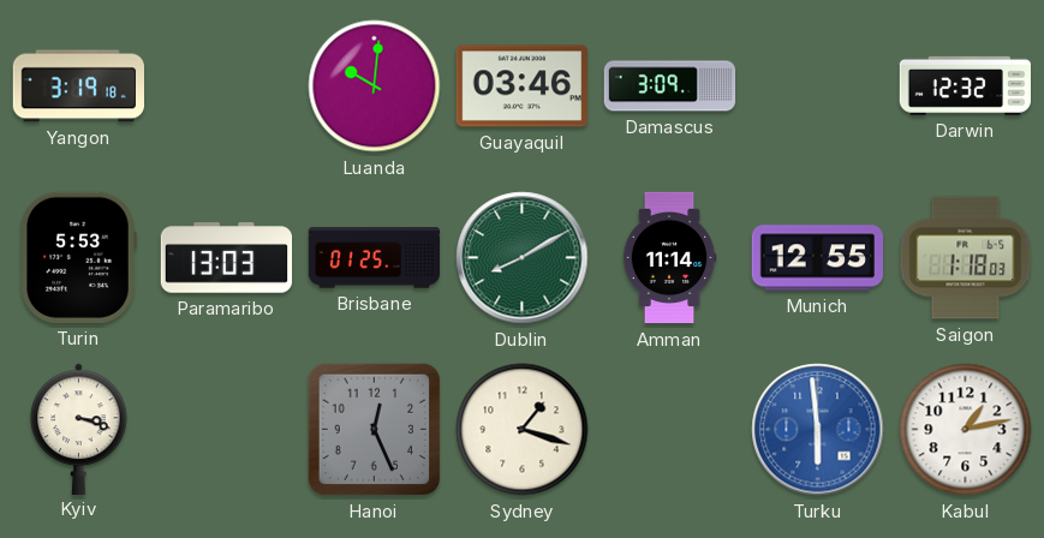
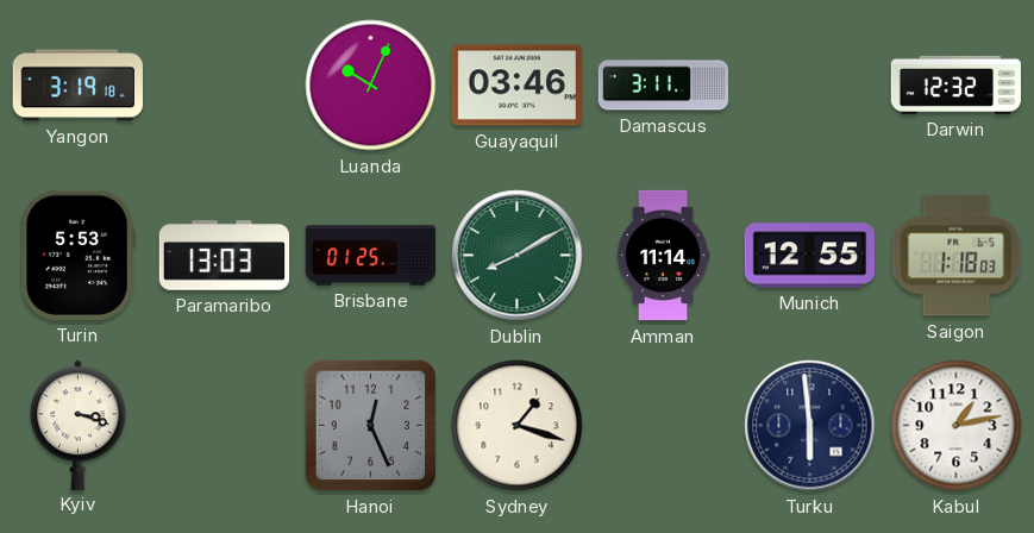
Luanda: 10:01 -> 10:04
Damascus: 3:09 -> 3:11
Turku dial: blue -> navy
